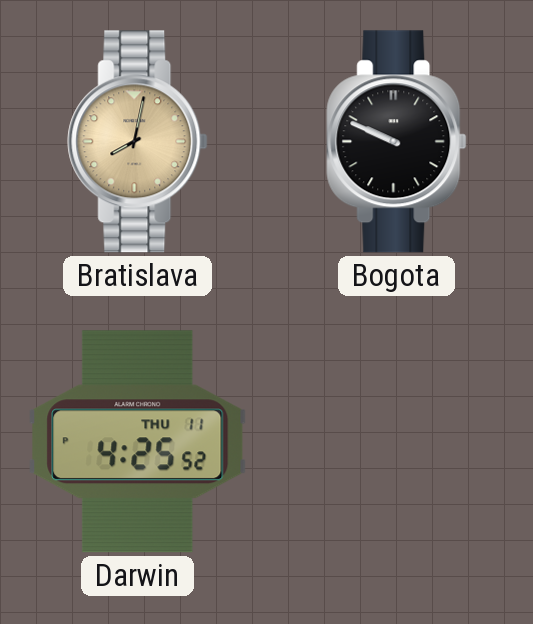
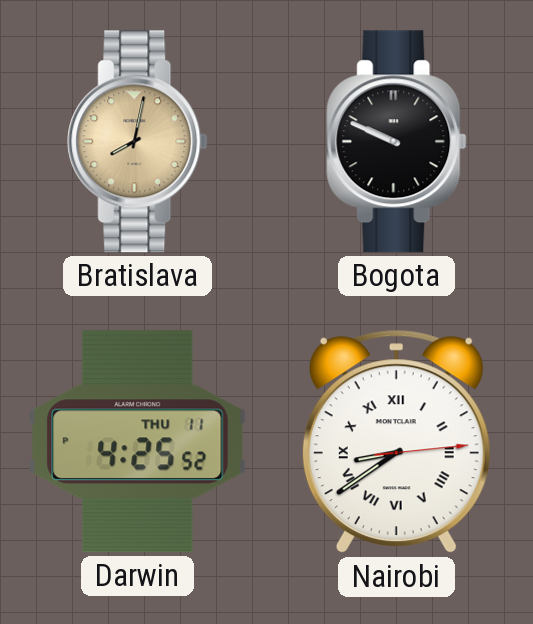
Nairobi: none -> 8:39
